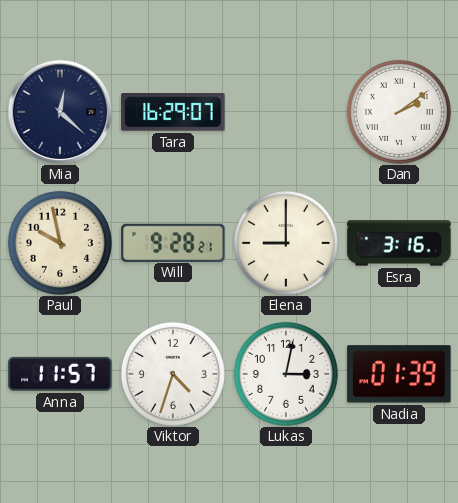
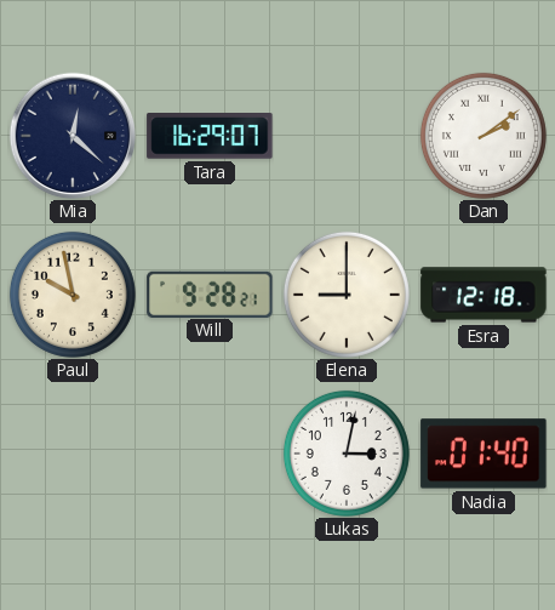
Esra: 3:16 -> 12:18
Anna: 11:57 -> none
Viktor: 4:33 -> none
Nadia: 01:39 -> 01:40
